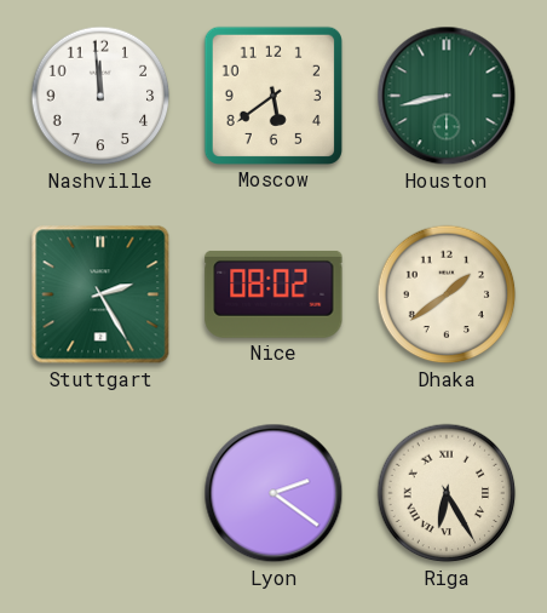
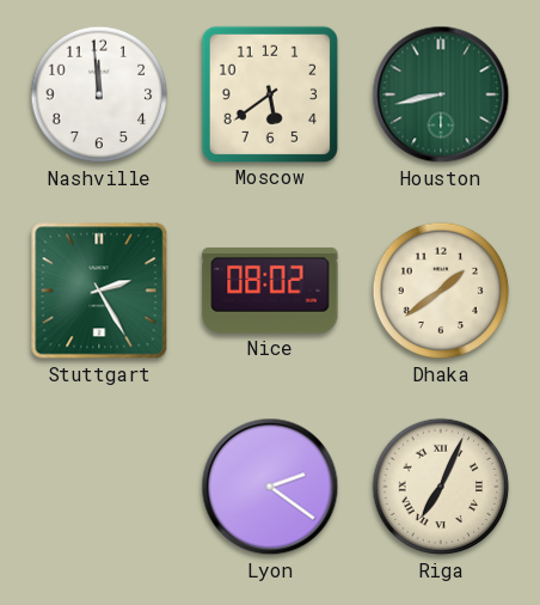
Riga: 6:25 -> 7:04
